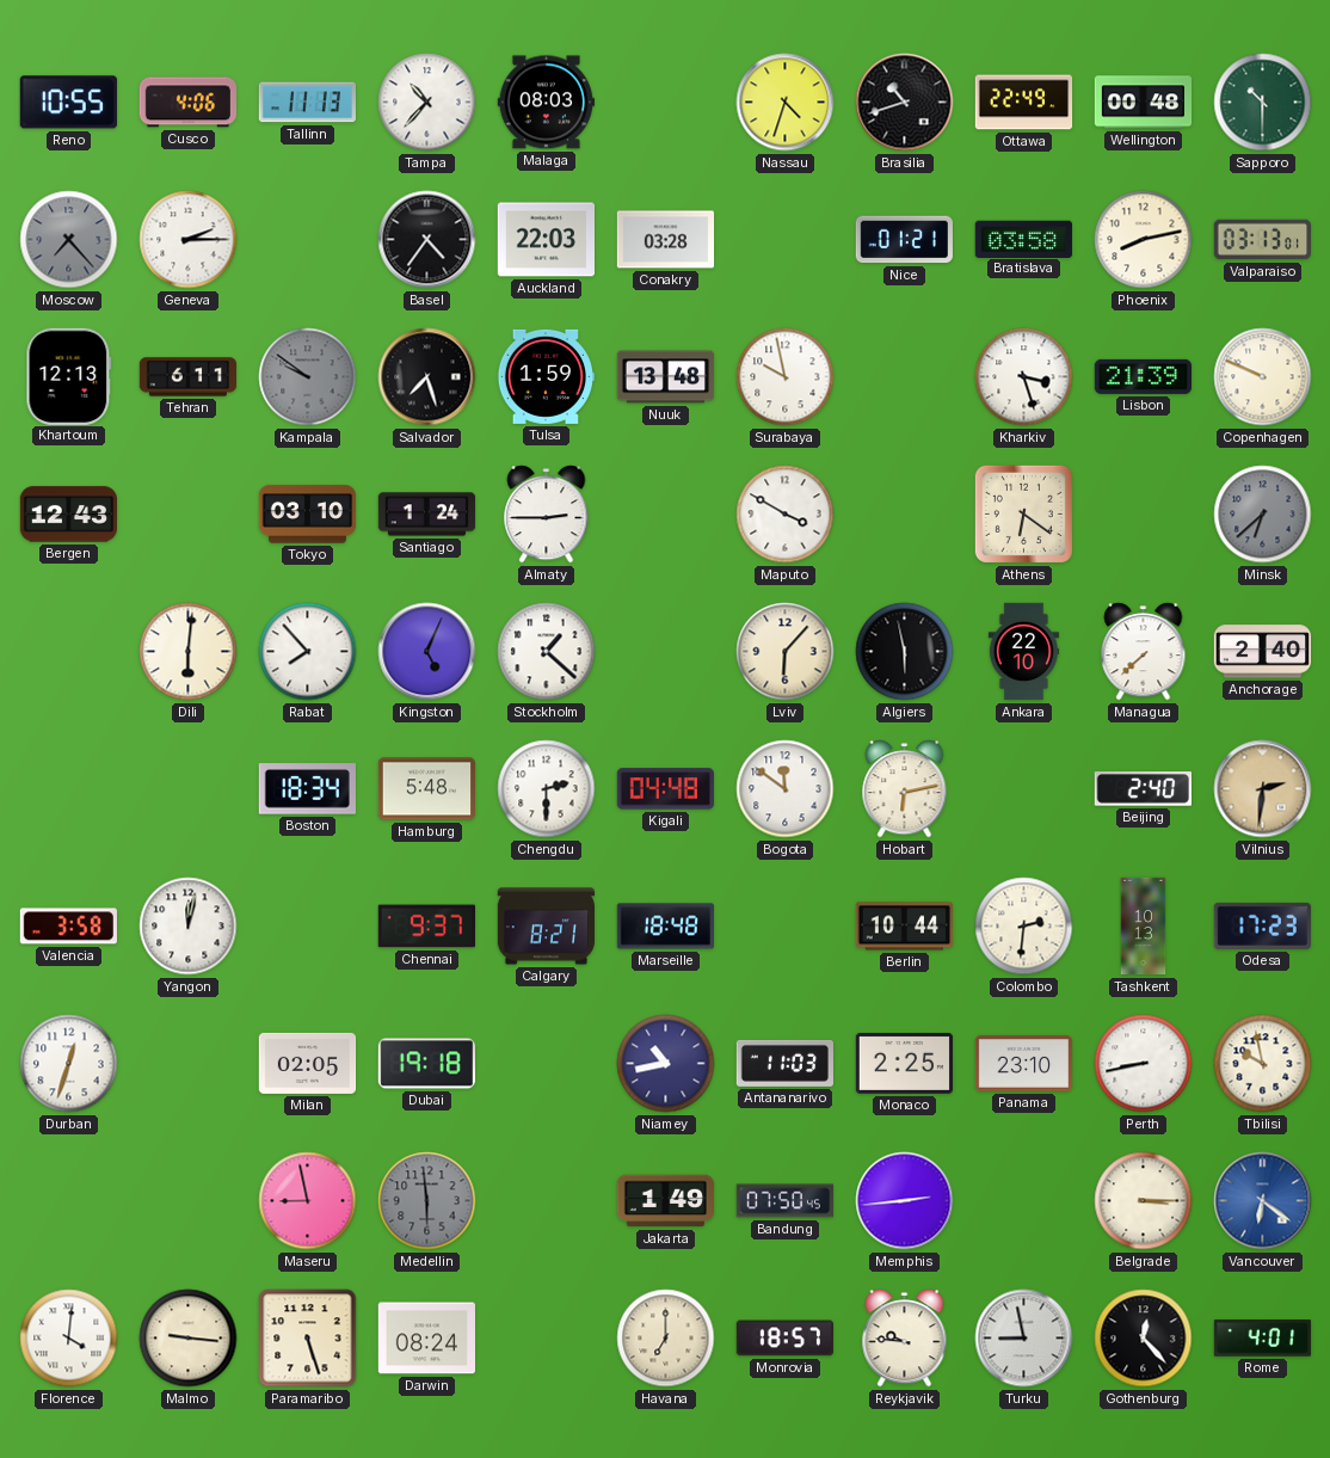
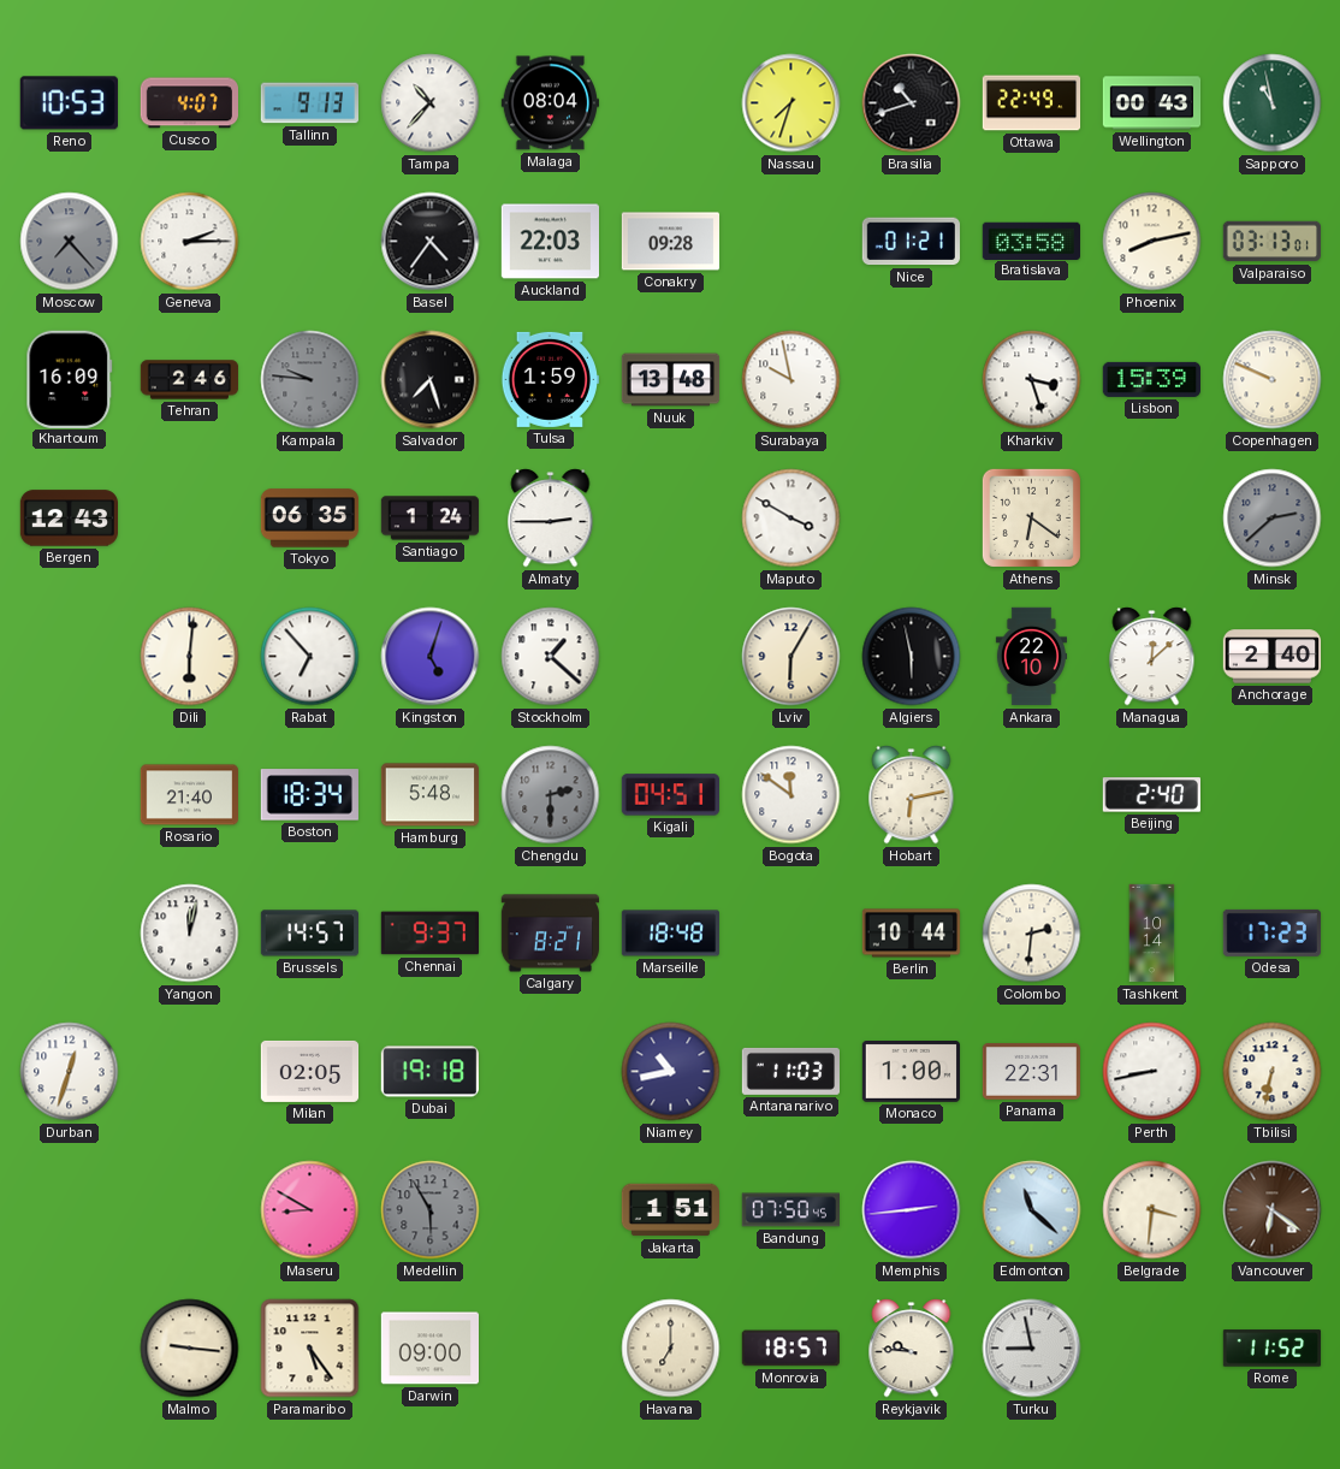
Reno: 10:55 -> 10:53
Cusco: 4:06 -> 4:07
Tallinn: 11:13 -> 9:13
Malaga: 08:03 -> 08:04
Nassau: 4:33 -> 7:33
Wellington: 00:48 -> 00:43
Sapporo: 10:30 -> 10:58
Conakry: 03:28 -> 09:28
Khartoum: 12:13 -> 16:09
Tehran: 6:11 -> 2:46
Kampala: 9:51 -> 9:46
Lisbon: 21:39 -> 15:39
Tokyo: 03:10 -> 06:35
Minsk: 6:38 -> 2:38
Rabat: 7:53 -> 6:53
Kingston: 5:04 -> 5:03
Lviv: 6:07 -> 6:05
Managua: 7:38 -> 12:08
Rosario: none -> 21:40
Chengdu dial: white -> grey
Kigali: 04:48 -> 04:51
Vilnius: 2:31 -> none
Valencia: 3:58 -> none
Brussels: none -> 14:57
Tashkent: 10:13 -> 10:14
Monaco: 2:25 -> 1:00
Panama: 23:10 -> 22:31
Tbilisi: 9:58 -> 6:32
Maseru: 8:58 -> 8:50
Medellin: 5:59 -> 5:55
Jakarta: 1:49 -> 1:51
Edmonton: none -> 11:22
Belgrade: 3:15 -> 3:31
Vancouver dial: blue -> brown
Florence: 4:01 -> none
Paramaribo: 5:27 -> 5:24
Darwin: 08:24 -> 09:00
Gothenburg: 12:23 -> none
Rome: 4:01 -> 11:52
